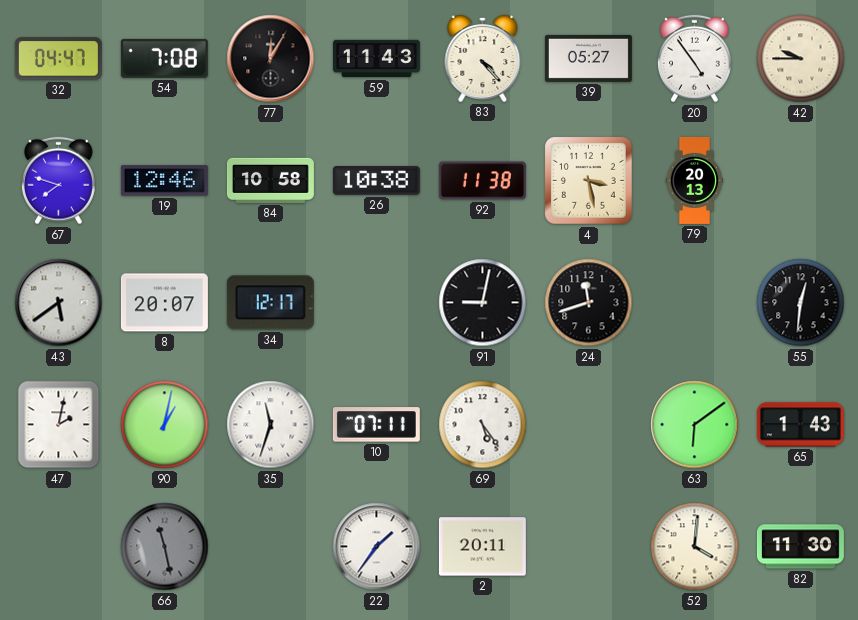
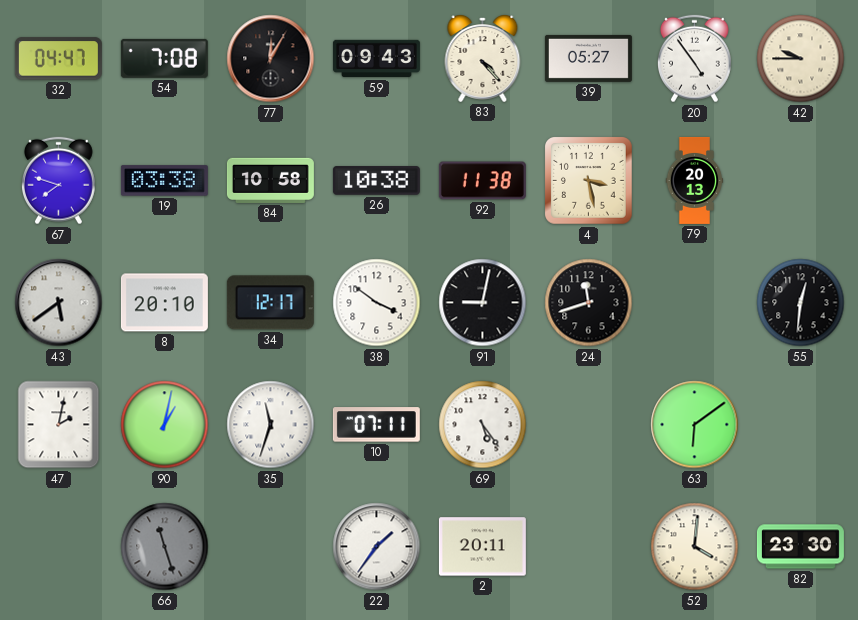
59: 11:43 -> 09:43
19: 12:46 -> 03:38
8: 20:07 -> 20:10
38: none -> 3:51
65: 1:43 -> none
66: 11:28 -> 11:27
82: 11:30 -> 23:30
